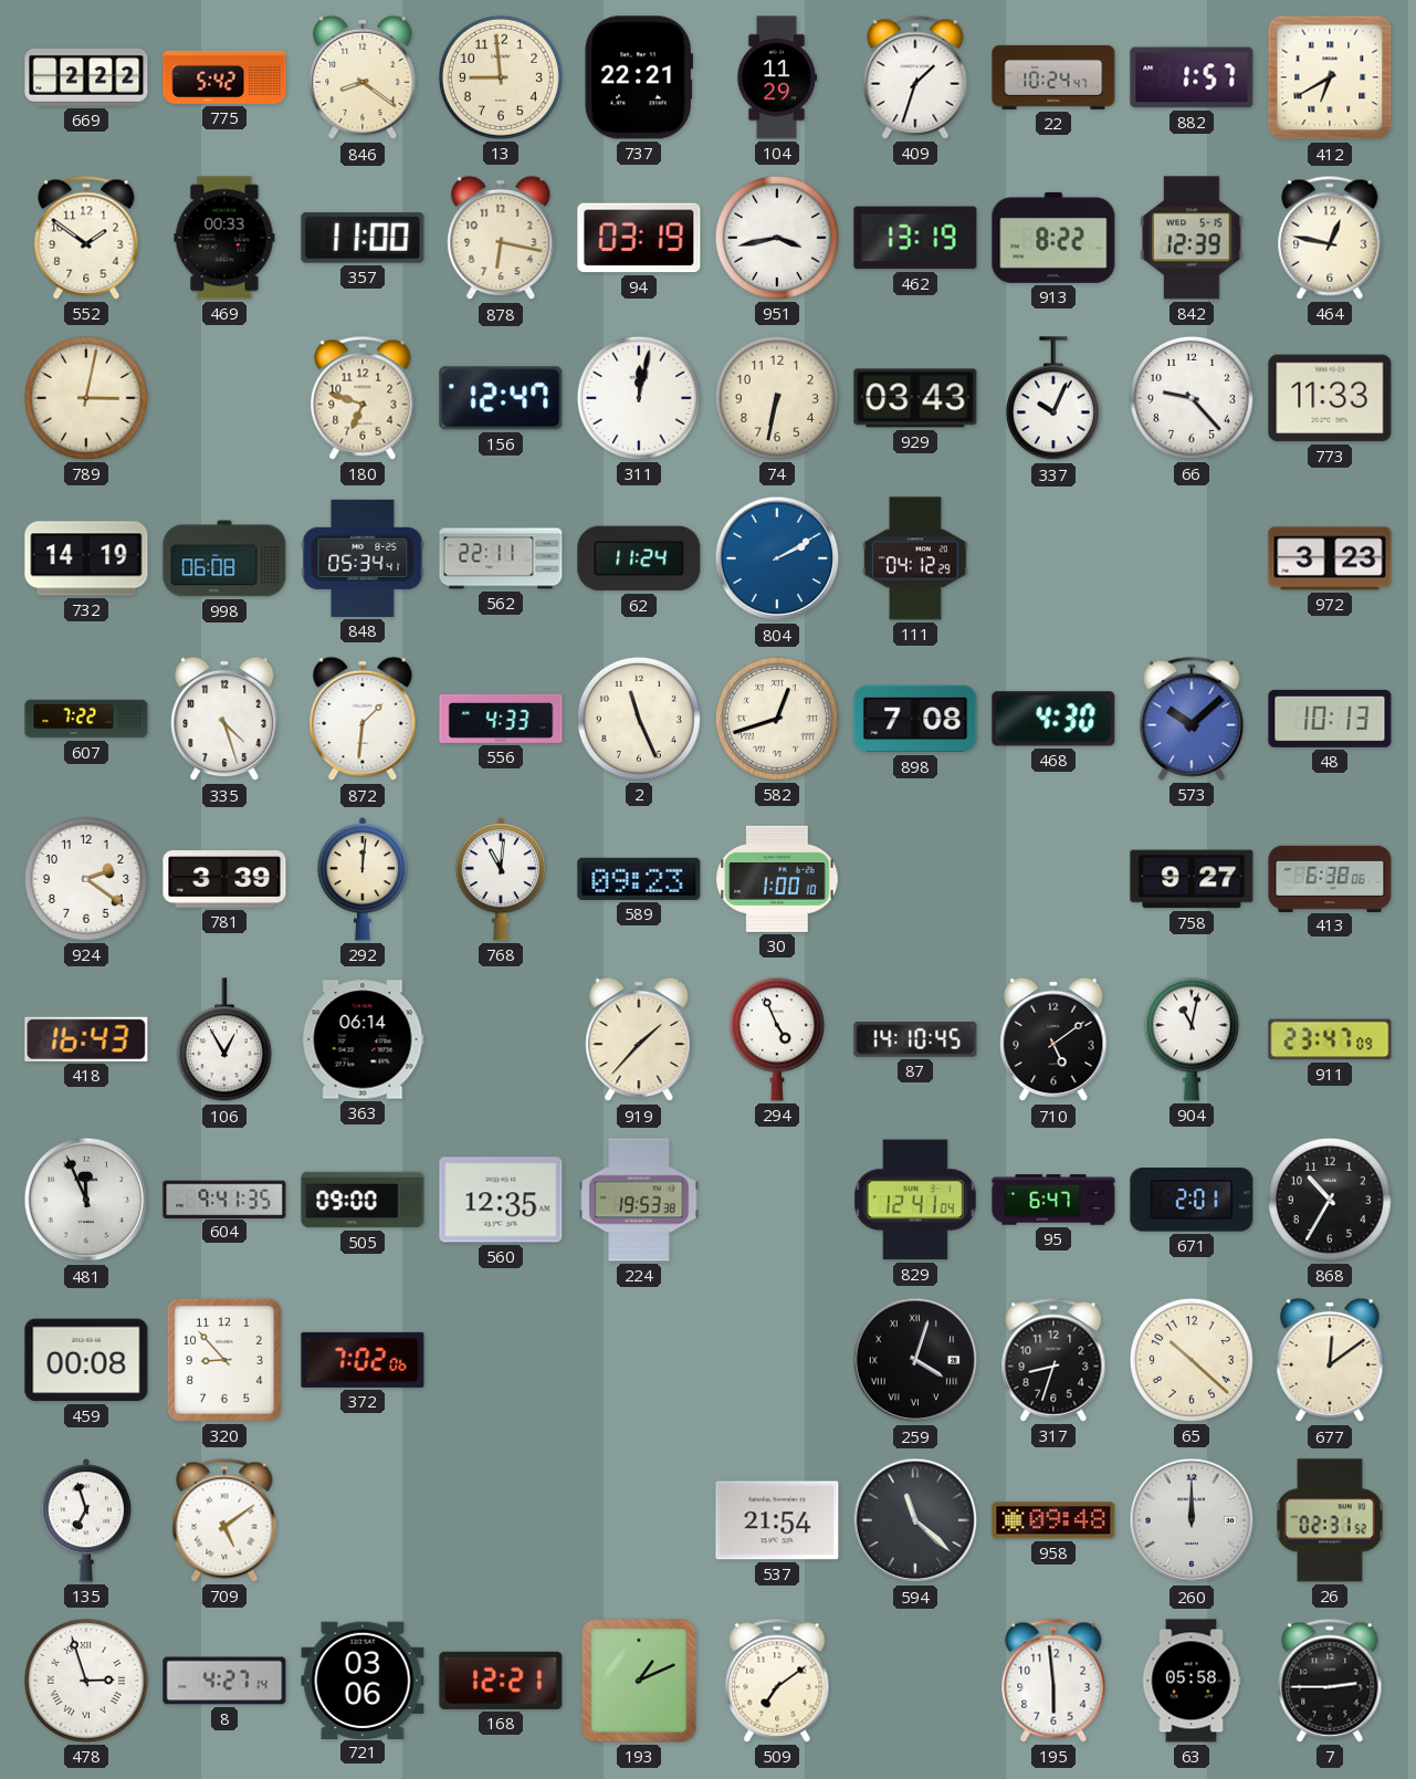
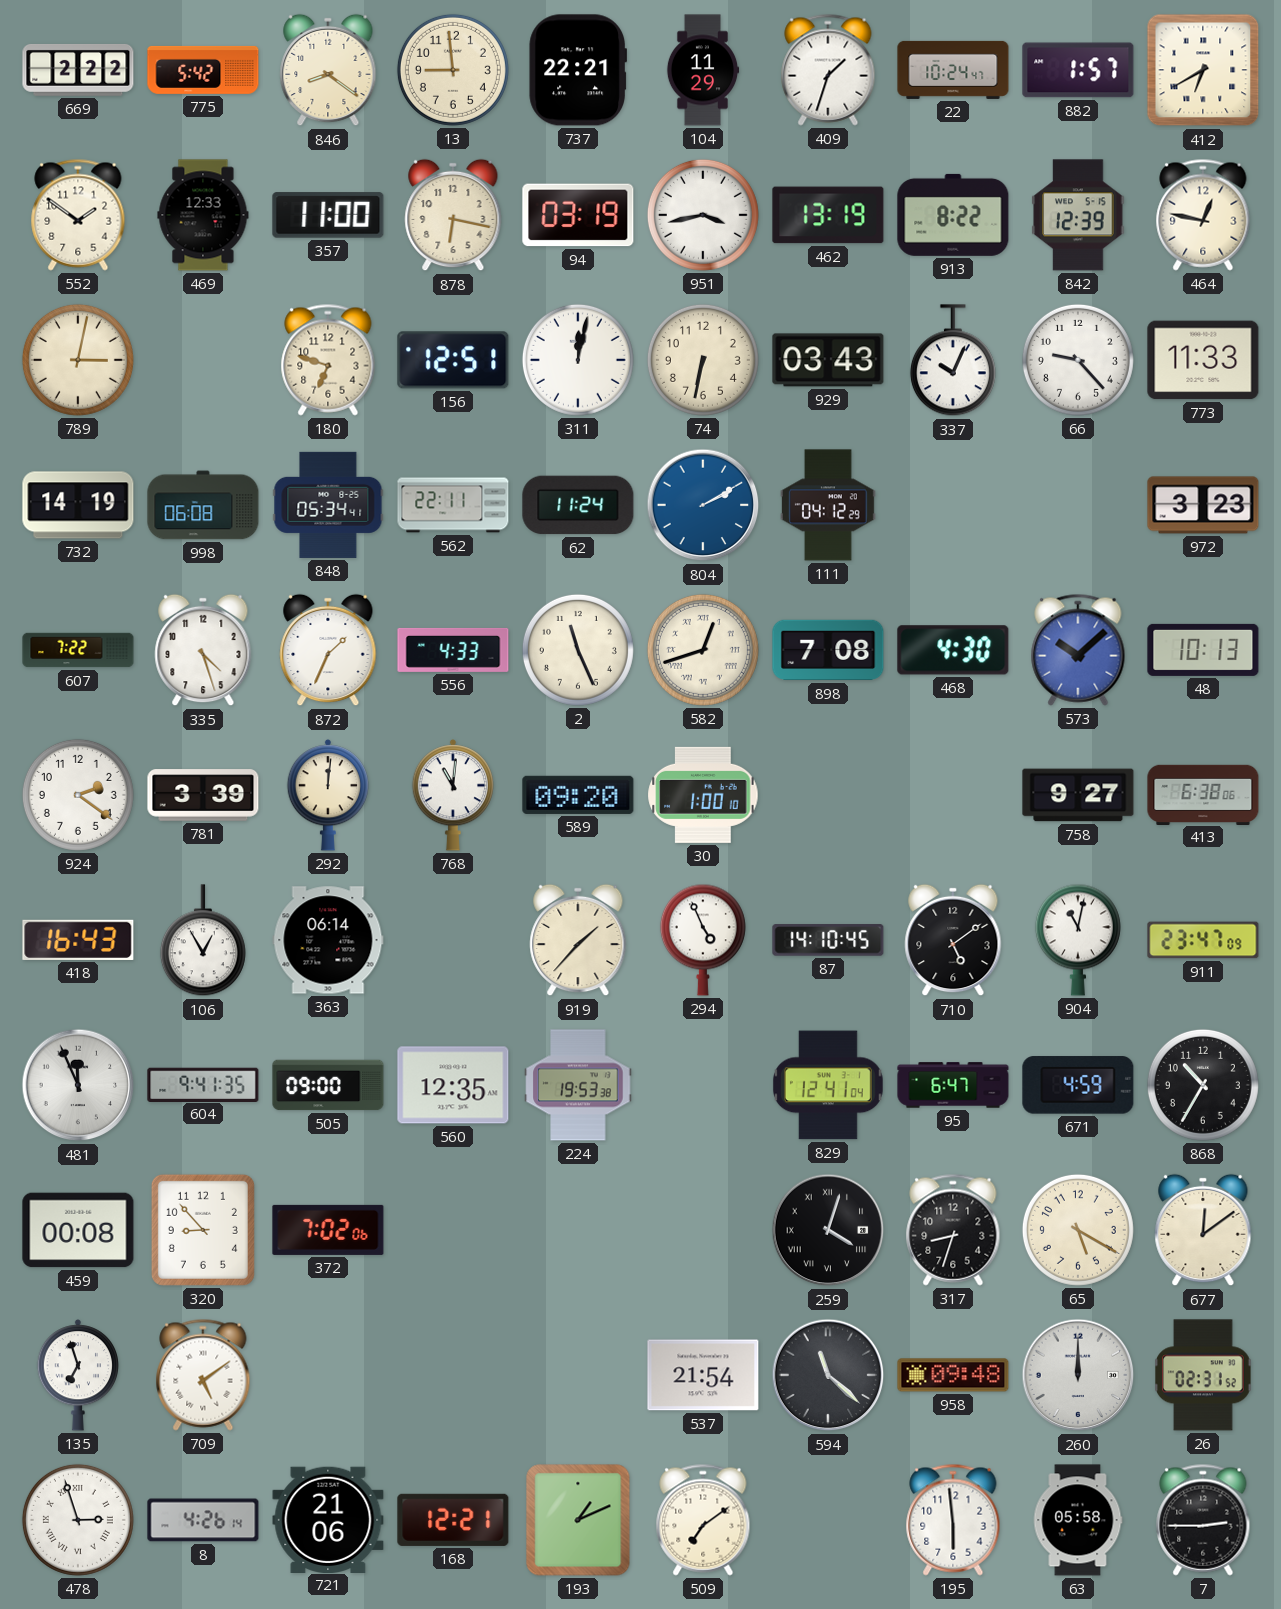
469: 00:33 -> 12:33
156: 12:47 -> 12:51
872: 1:31 -> 1:34
589: 09:23 -> 09:20
671: 2:01 -> 4:59
65: 10:22 -> 5:20
8: 4:27 -> 4:26
721: 03:06 -> 21:06
